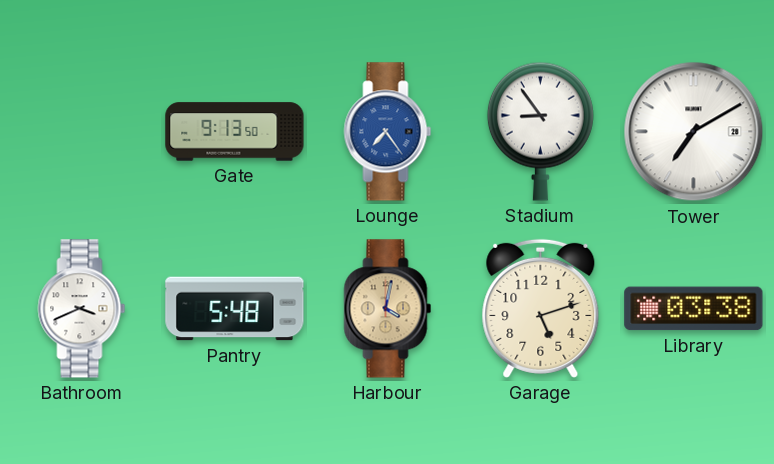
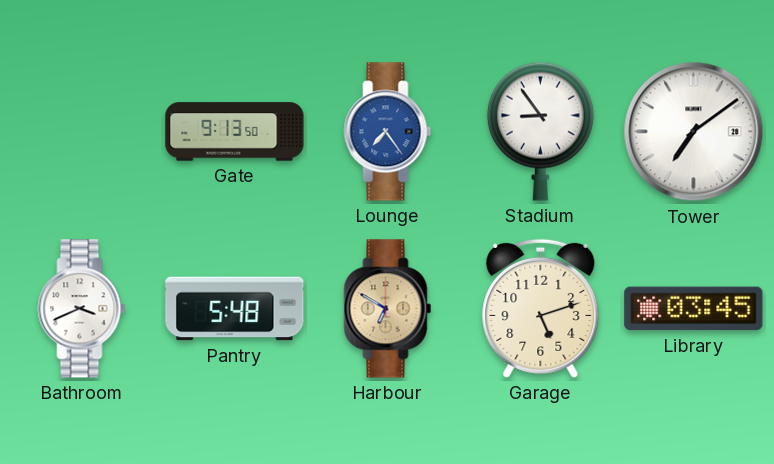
Tower: 7:10 -> 7:09
Harbour: 4:02 -> 6:50
Library: 03:38 -> 03:45
